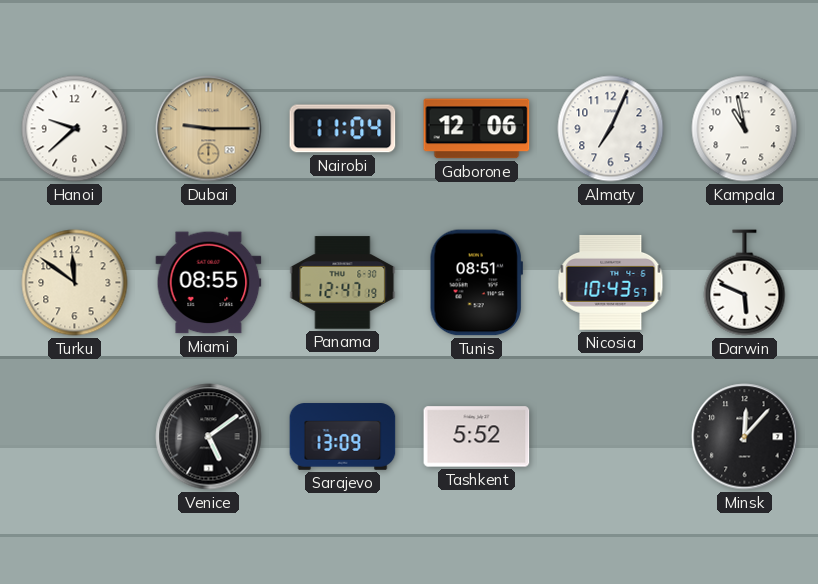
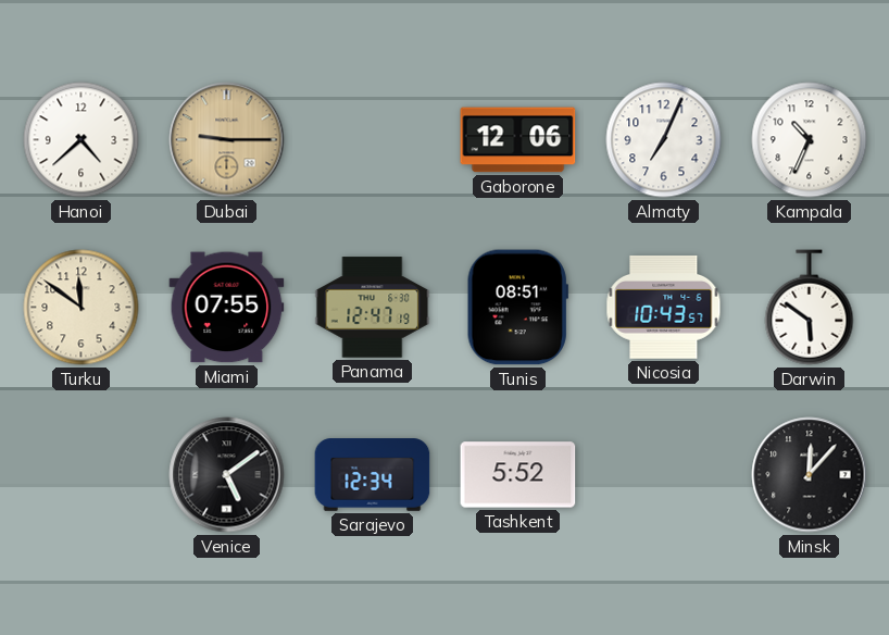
Hanoi: 9:38 -> 4:38
Nairobi: 11:04 -> none
Kampala: 10:58 -> 10:34
Miami: 08:55 -> 07:55
Darwin: 5:49 -> 5:51
Sarajevo: 13:09 -> 12:34
